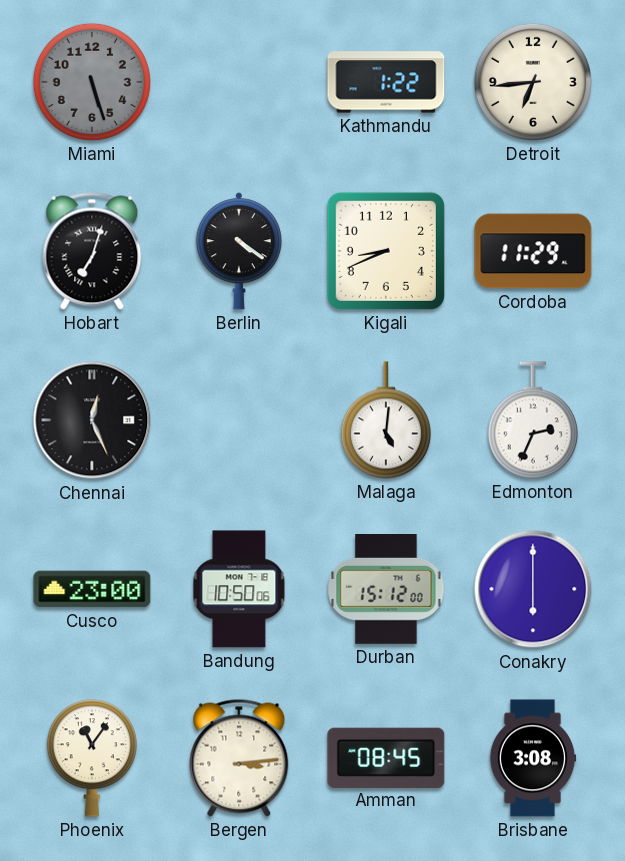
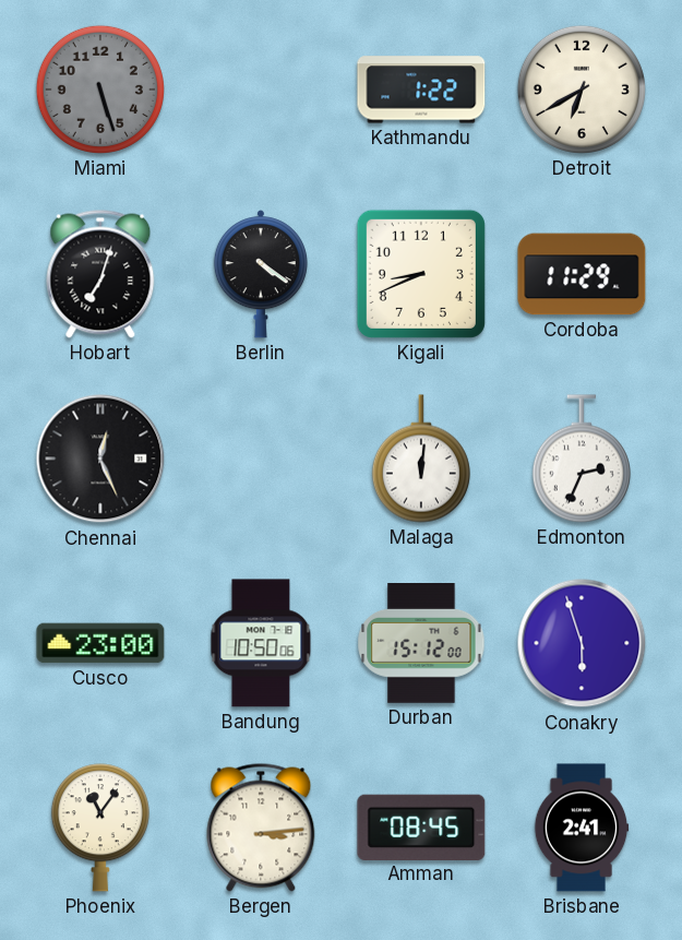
Detroit: 6:44 -> 6:40
Malaga: 5:01 -> 12:01
Conakry: 6:00 -> 5:57
Brisbane: 3:08 -> 2:41
